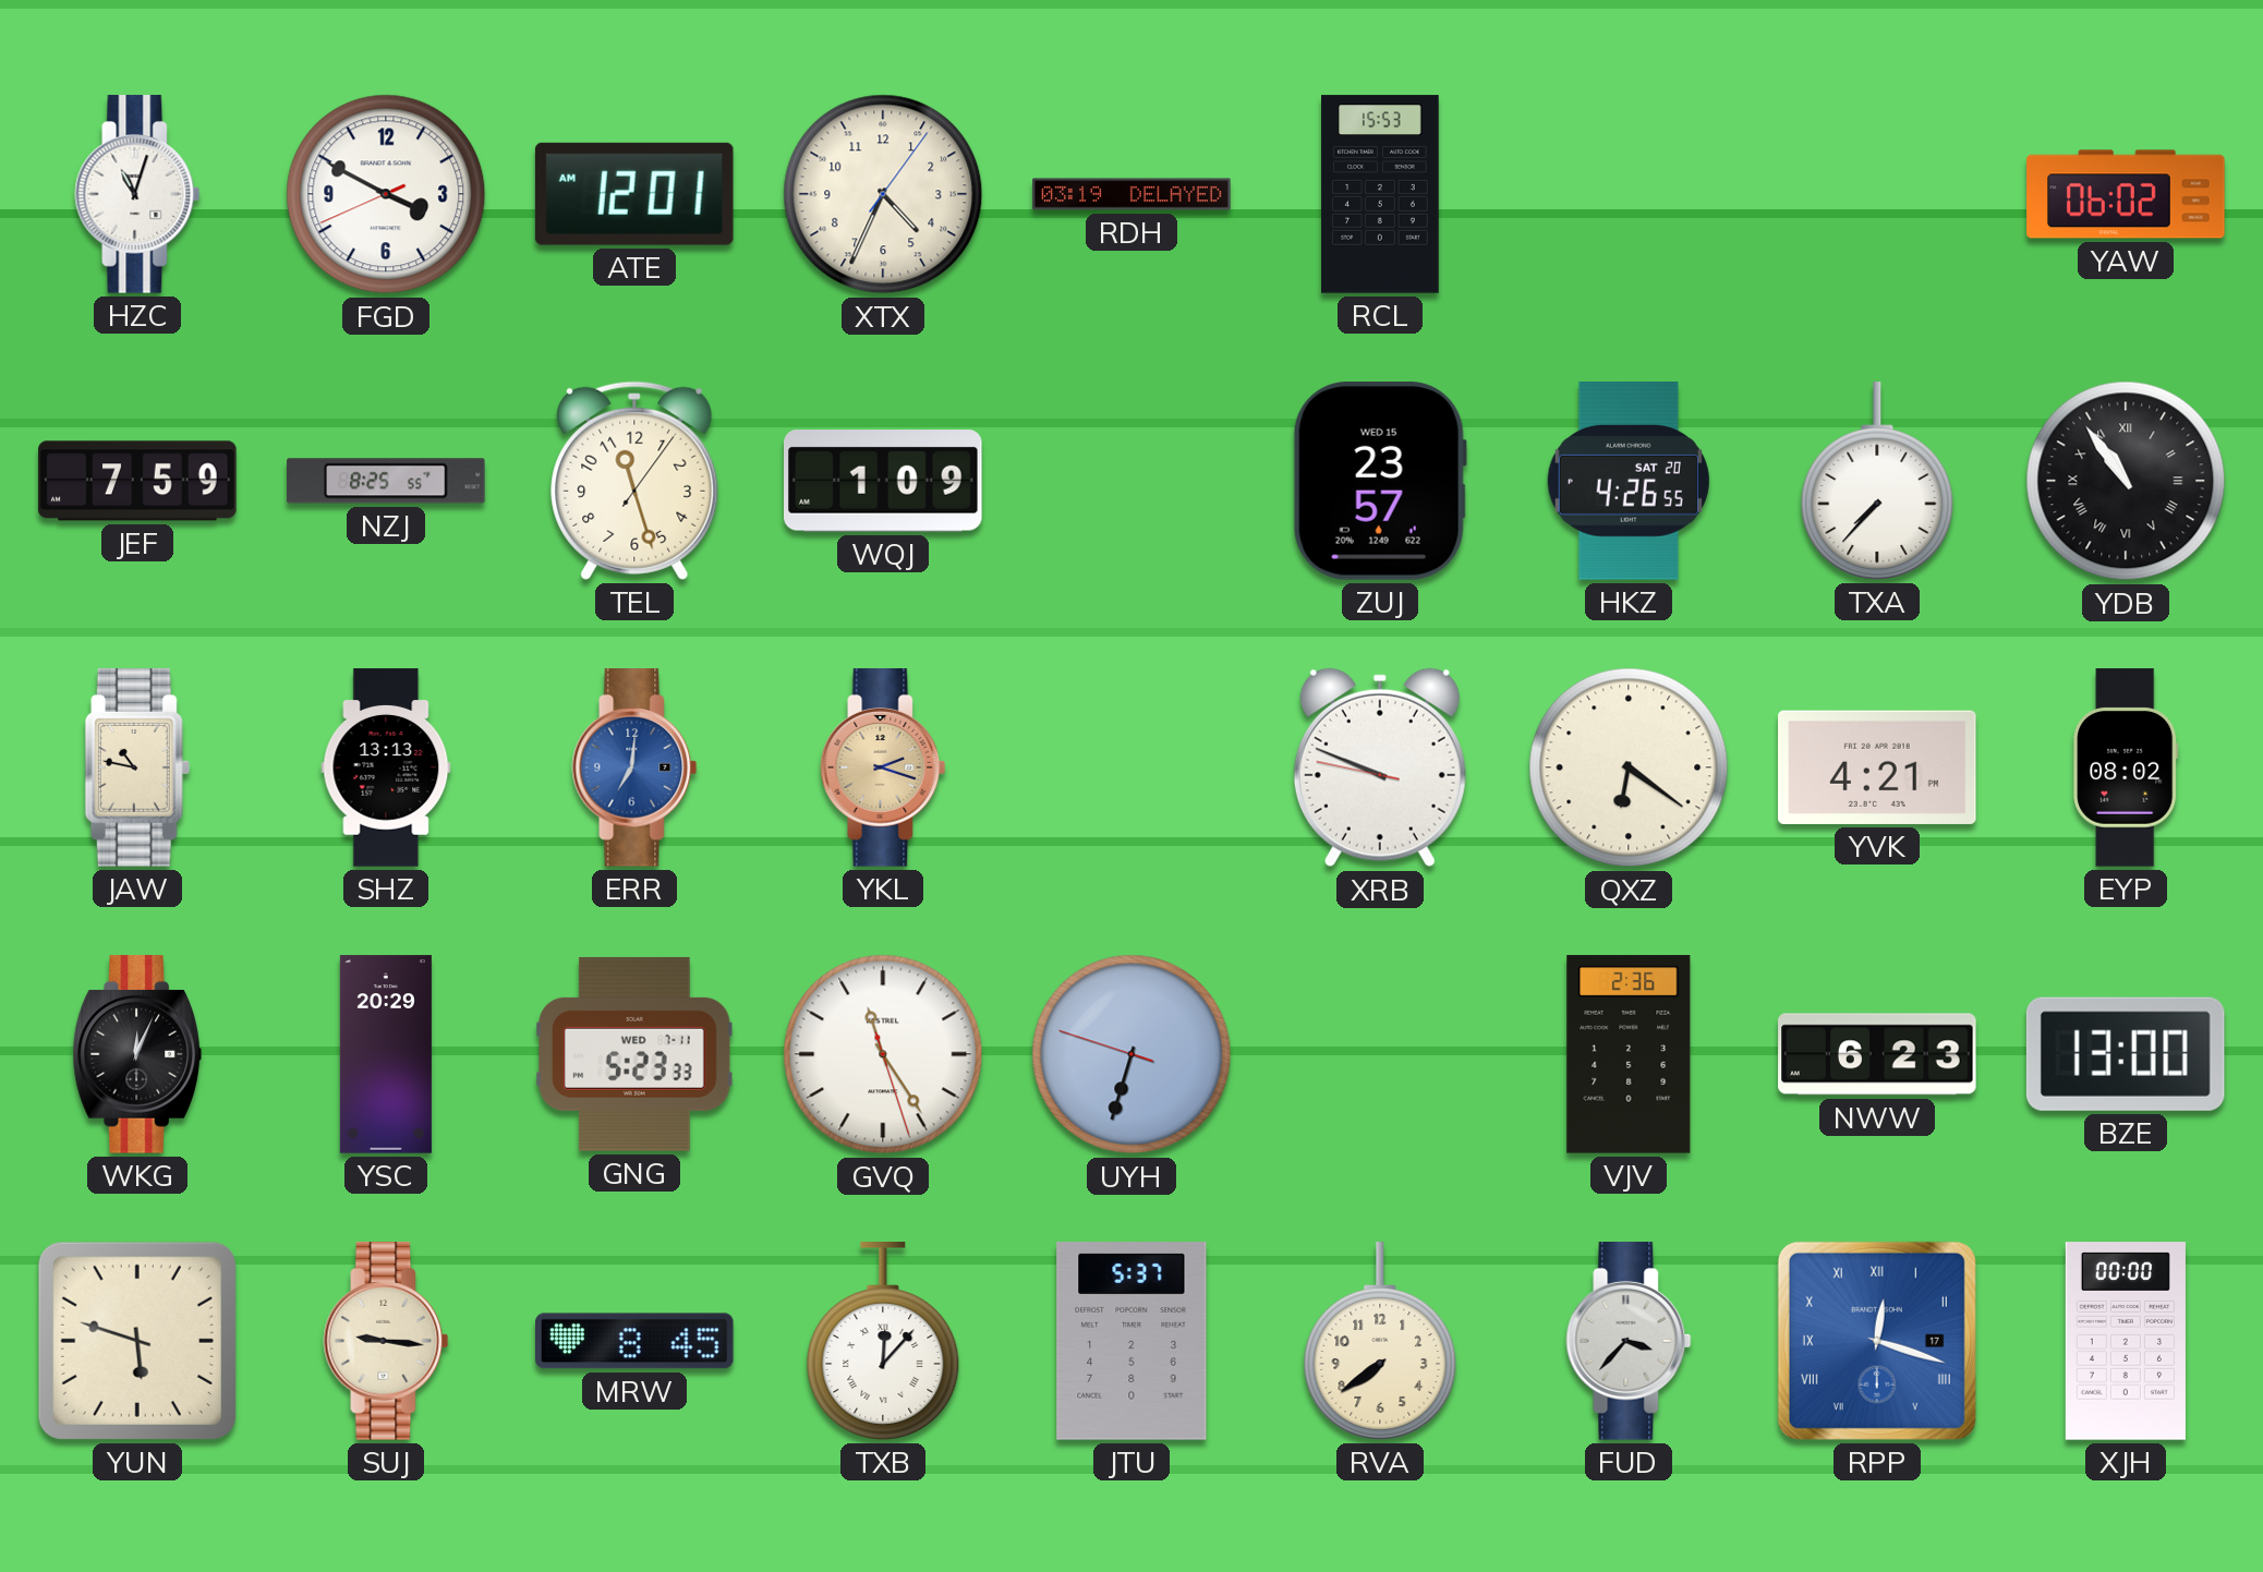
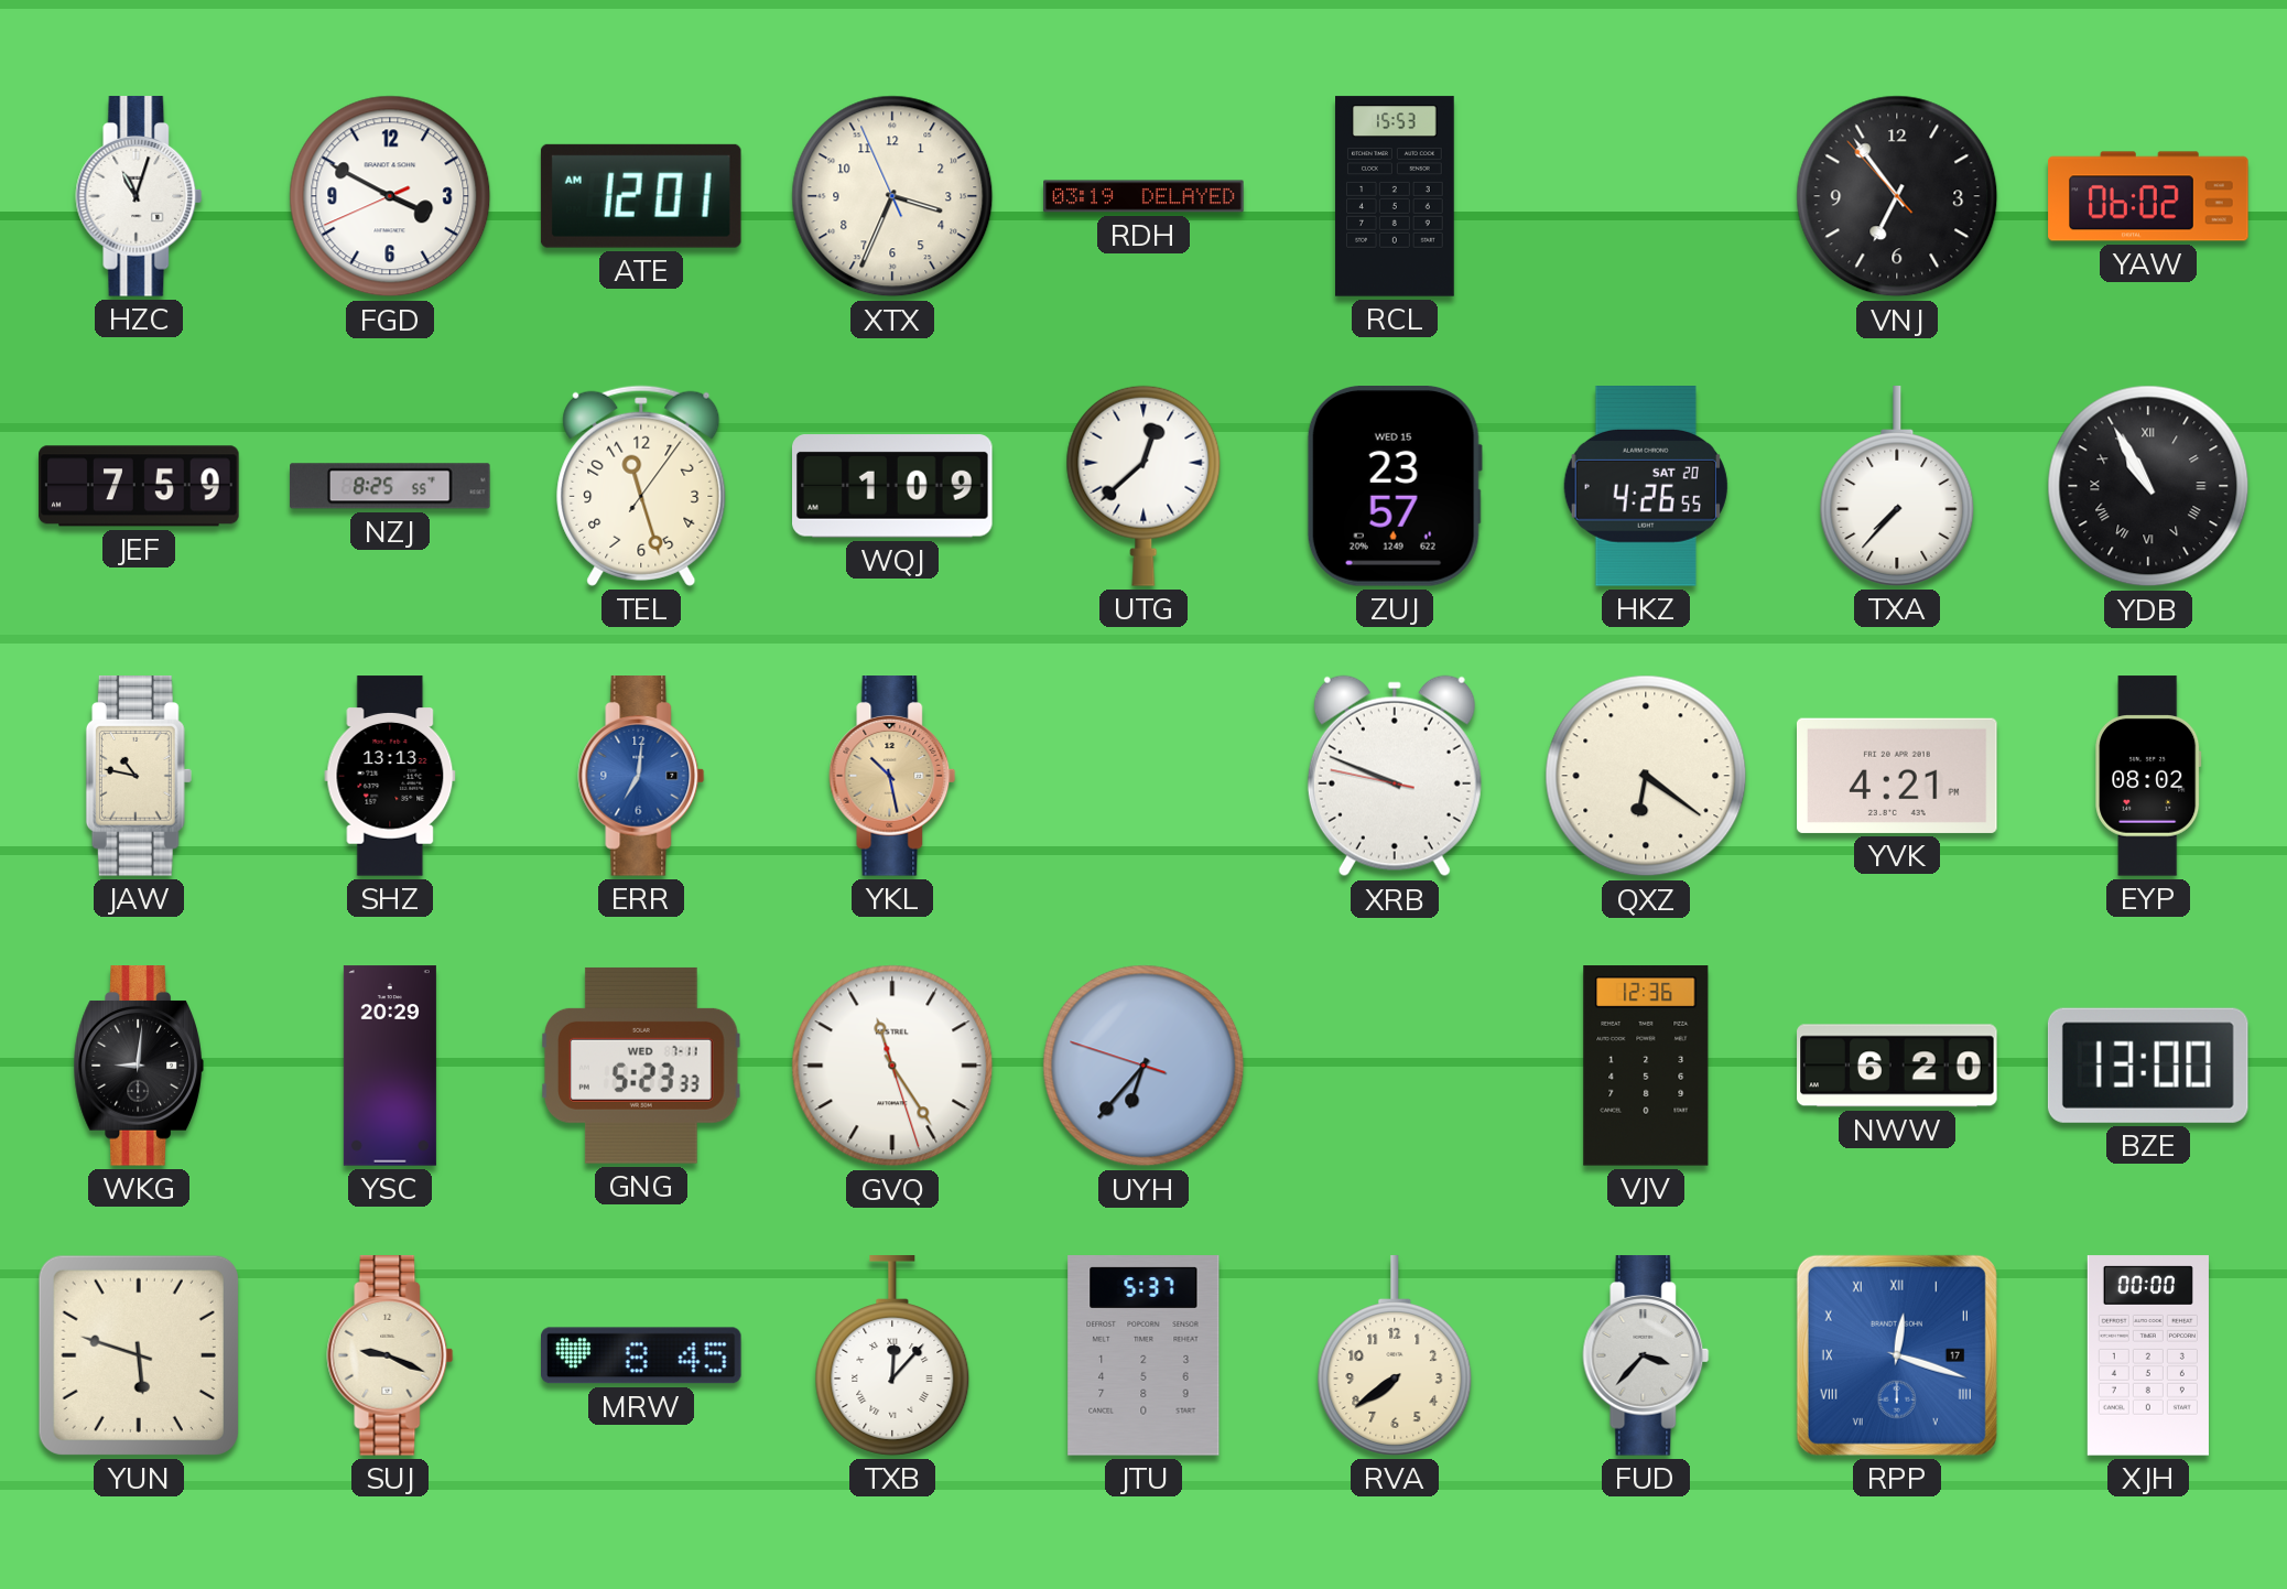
XTX: 4:34 -> 3:33
VNJ: none -> 6:53
UTG: none -> 12:38
YDB: 10:54 -> 10:55
YKL: 2:18 -> 10:28
WKG: 12:04 -> 9:01
UYH: 6:32 -> 6:36
VJV: 2:36 -> 12:36
NWW: 6:23 -> 6:20
SUJ: 9:16 -> 9:19
